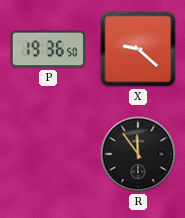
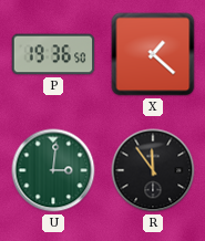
X: 9:22 -> 1:22
U: none -> 3:01
